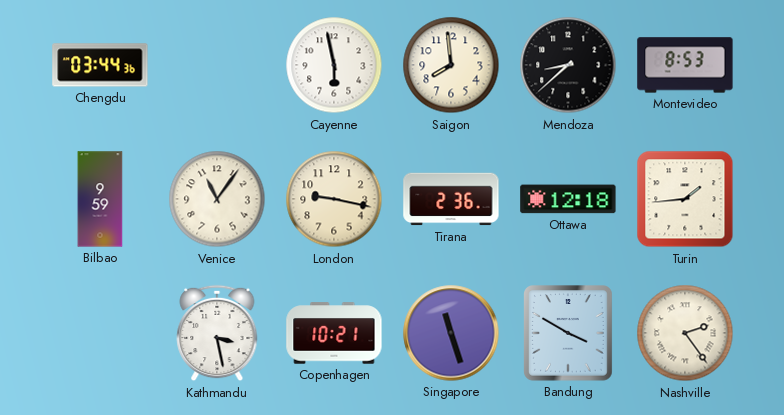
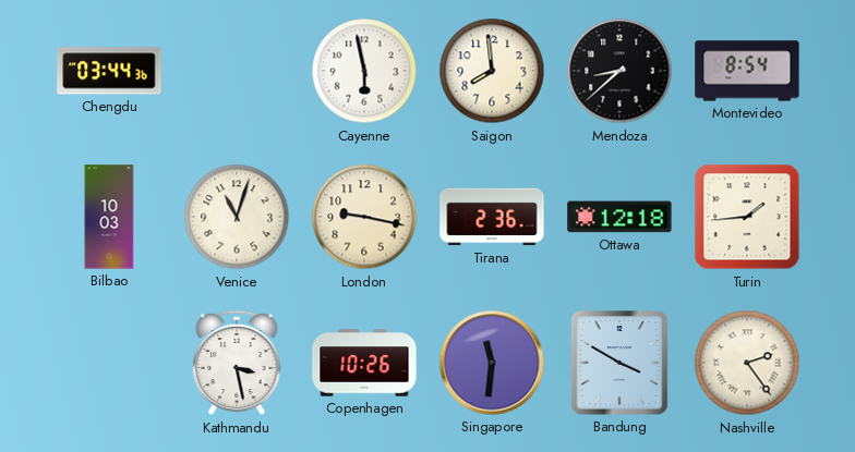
Montevideo: 8:53 -> 8:54
Bilbao: 9:59 -> 10:03
Venice: 11:06 -> 11:03
Copenhagen: 10:21 -> 10:26
Singapore: 11:27 -> 11:31
